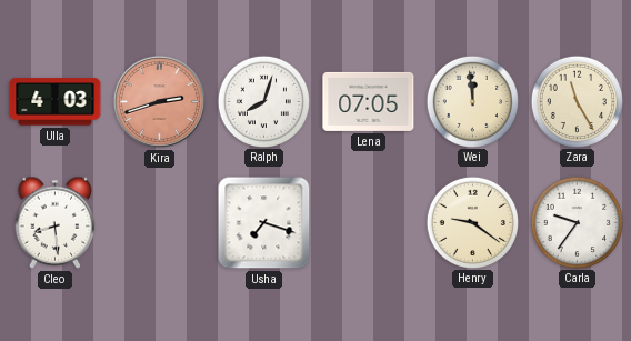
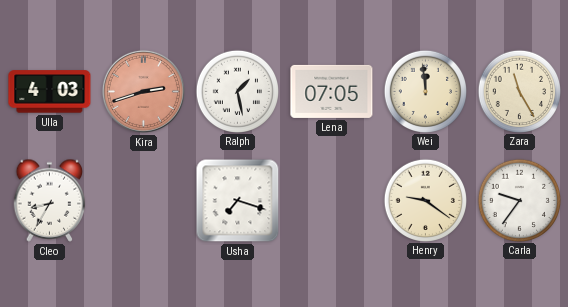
Ralph: 8:03 -> 1:28
Cleo: 8:29 -> 8:35
